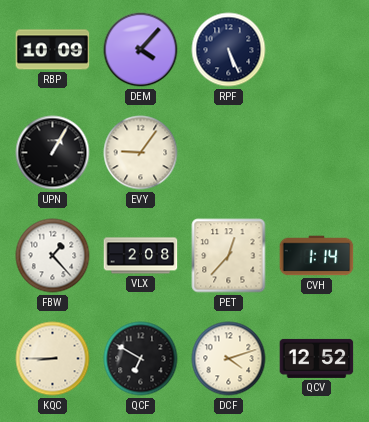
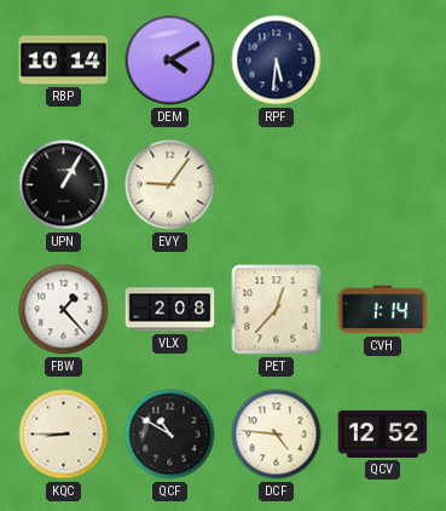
RBP: 10:09 -> 10:14
DEM: 4:07 -> 4:10
RPF: 5:26 -> 5:31
QCF: 6:50 -> 10:50
DCF: 4:12 -> 4:46
